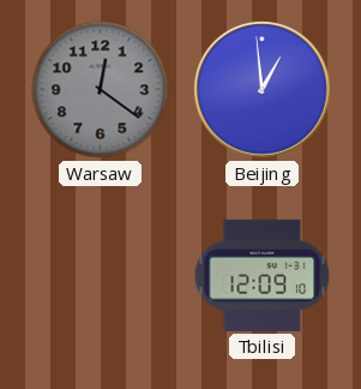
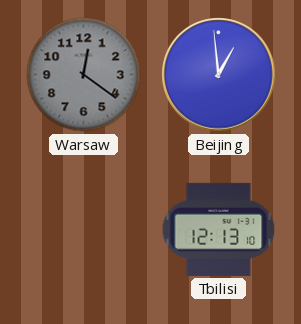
Tbilisi: 12:09 -> 12:13
